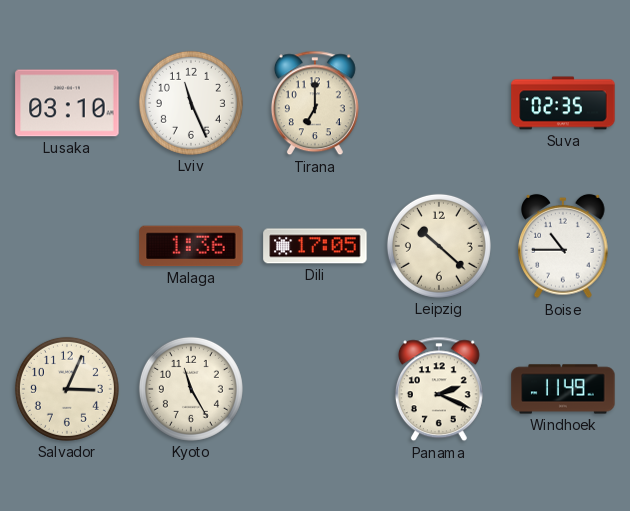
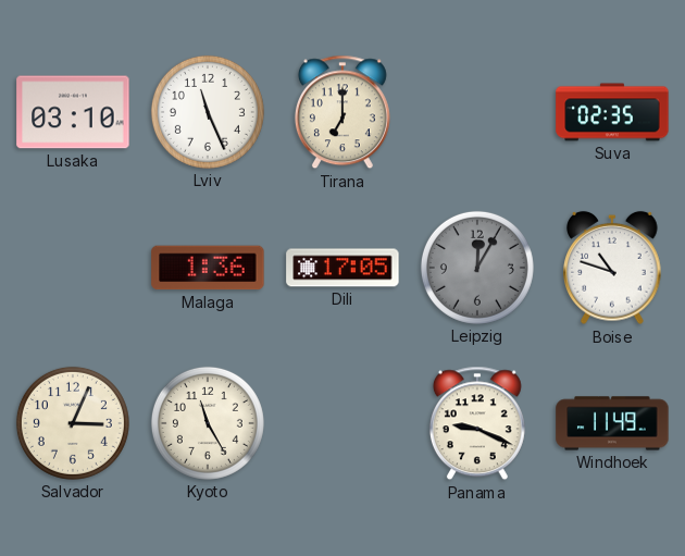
Leipzig: 10:22 -> 12:05
Leipzig dial: cream -> grey
Boise: 10:45 -> 10:48
Panama: 2:19 -> 9:19
